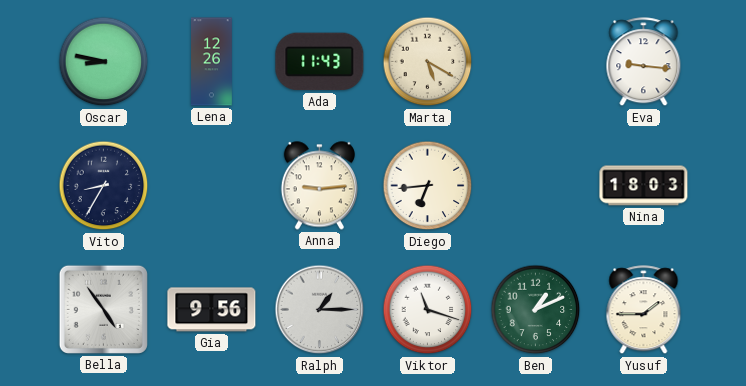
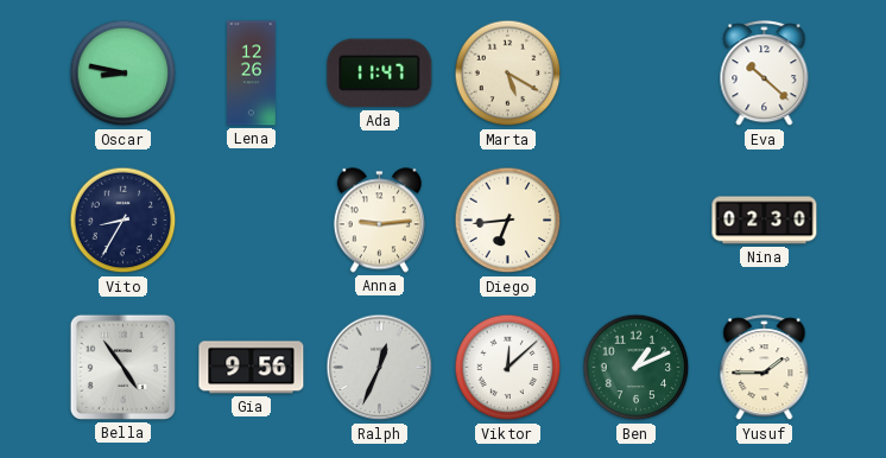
Ada: 11:43 -> 11:47
Eva: 9:16 -> 10:22
Nina: 18:03 -> 02:30
Ralph: 1:15 -> 12:34
Viktor: 11:18 -> 12:08
